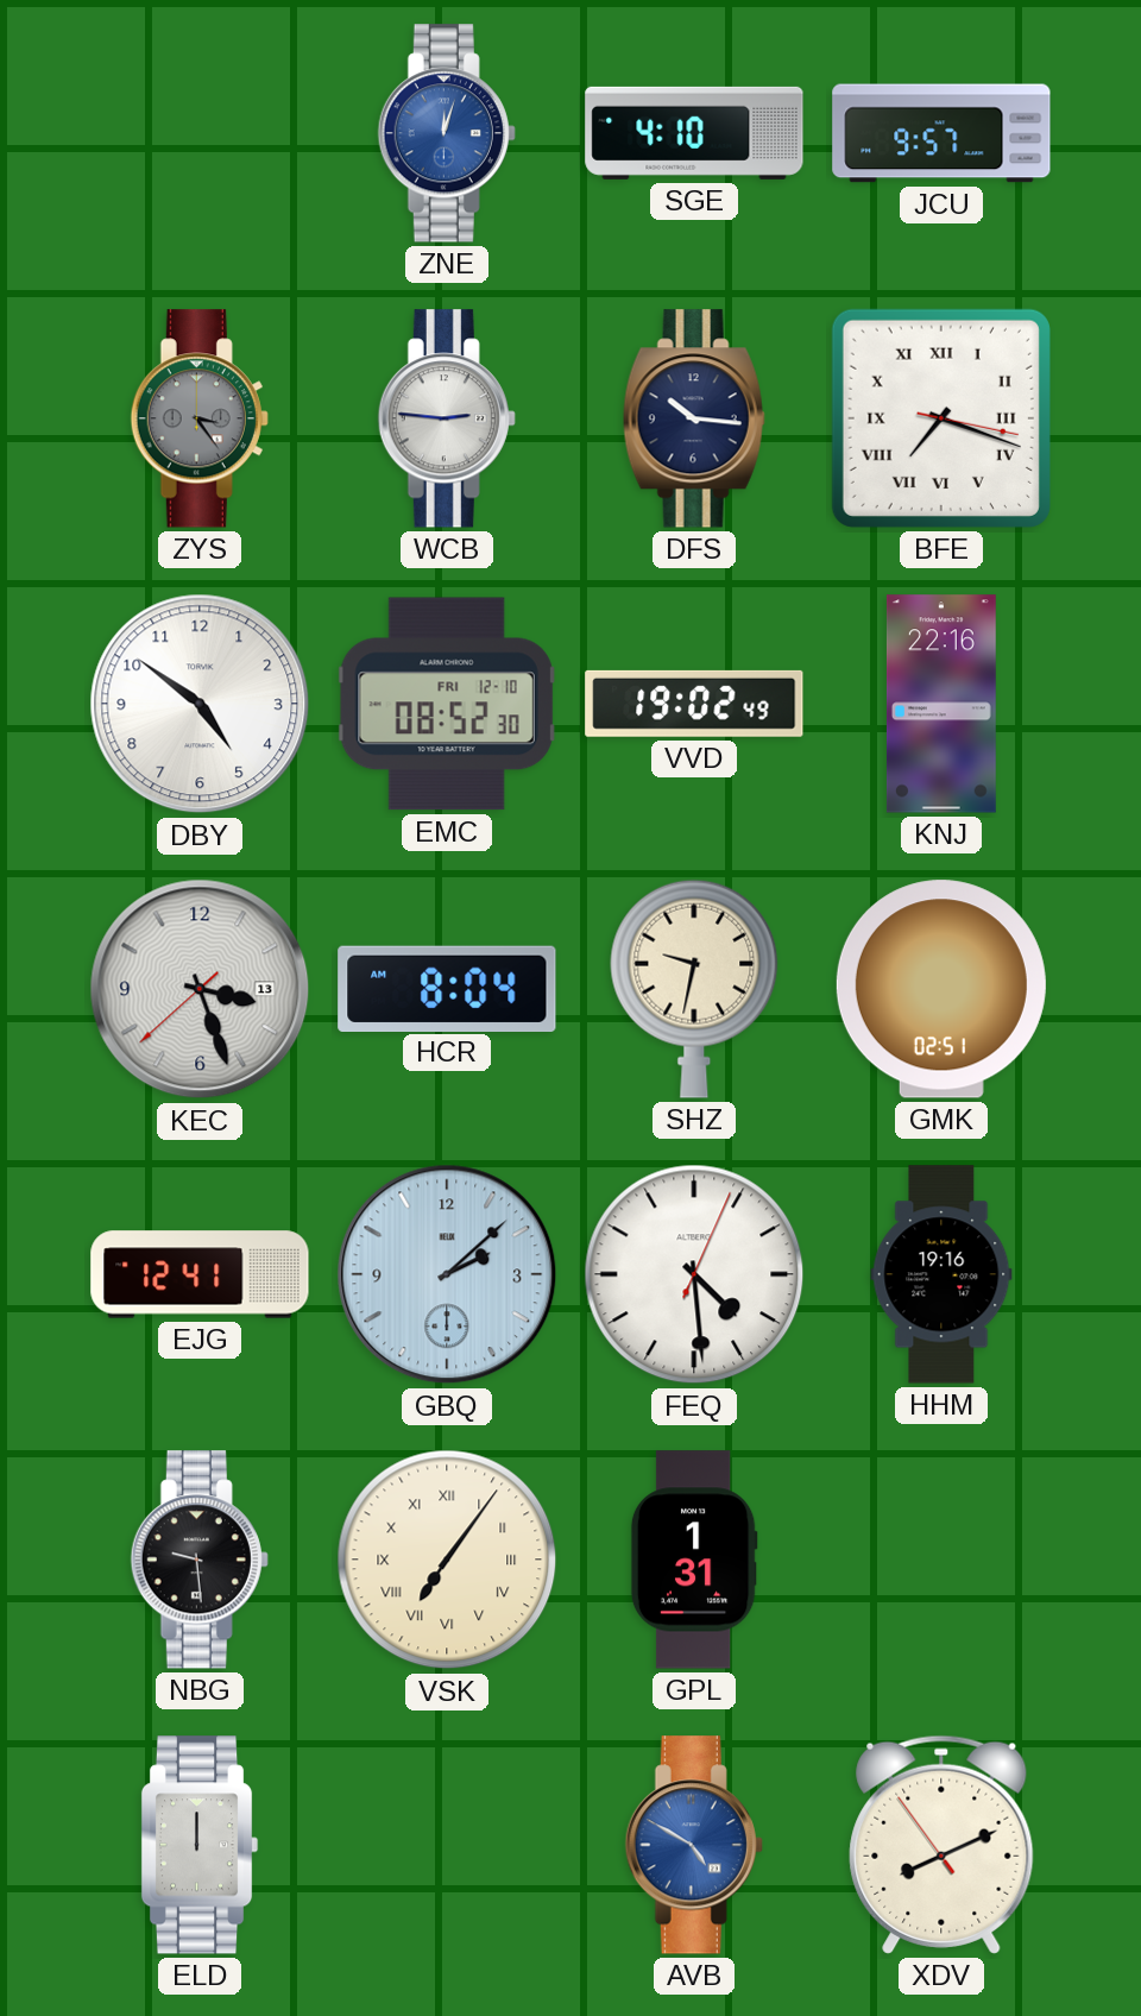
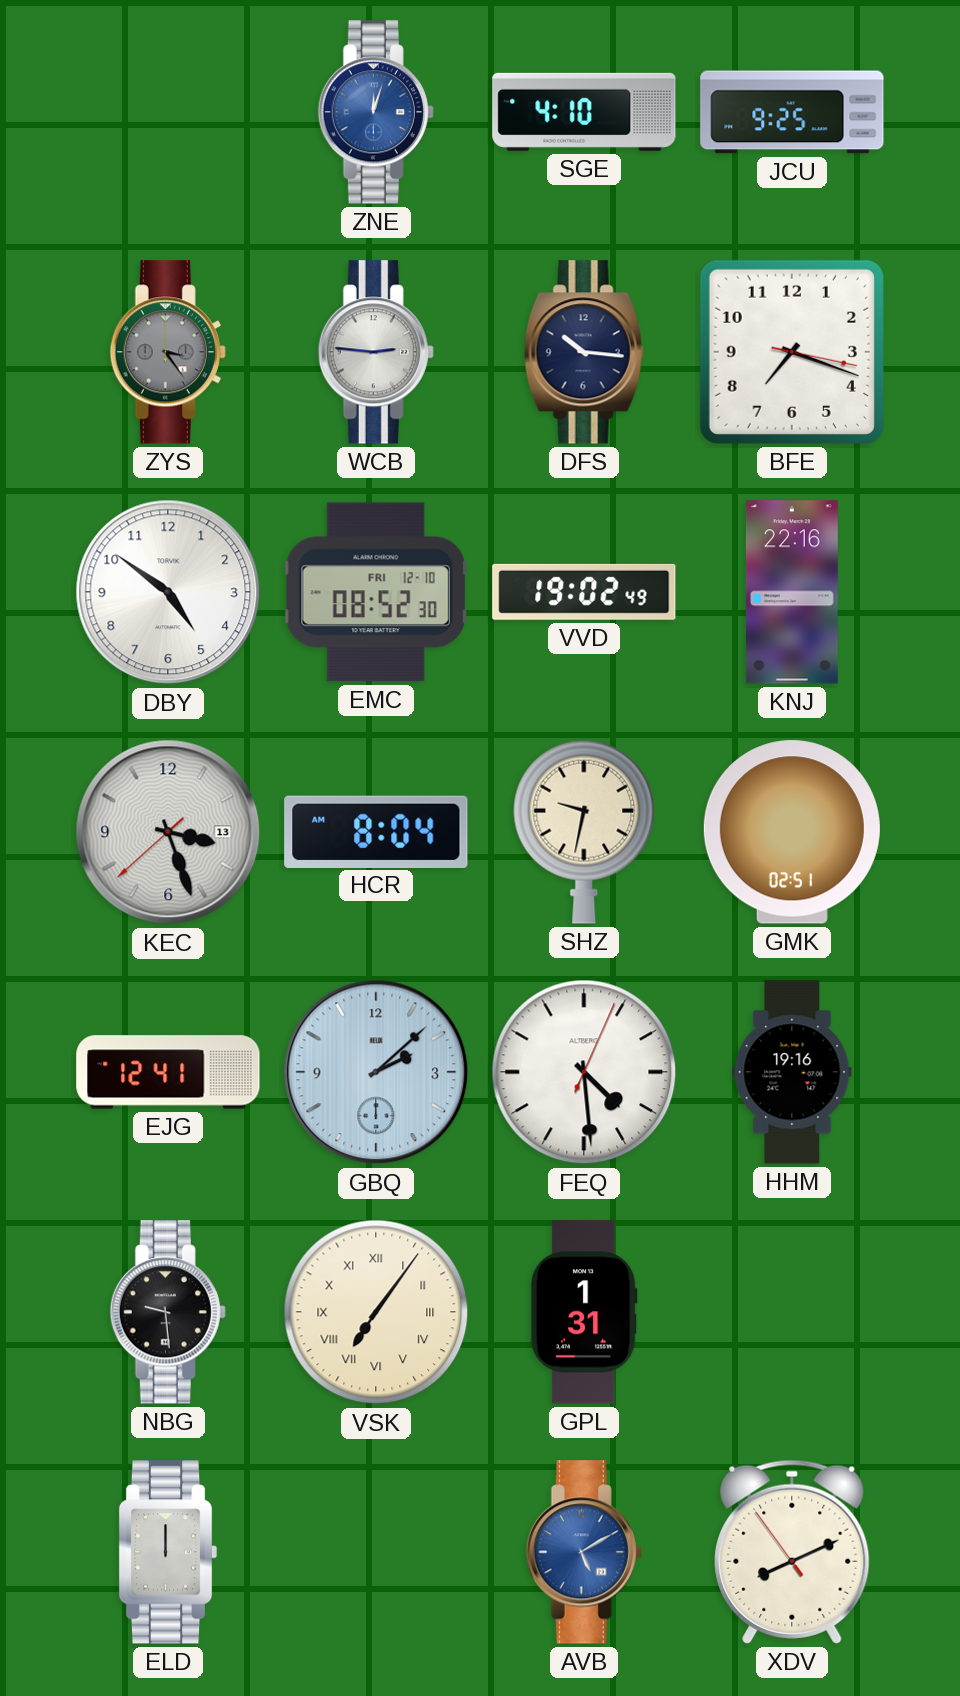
JCU: 9:57 -> 9:25
BFE numerals: Roman -> Arabic
AVB: 4:50 -> 5:10
